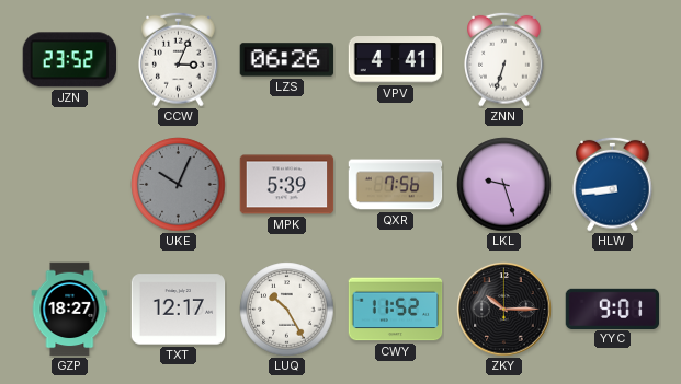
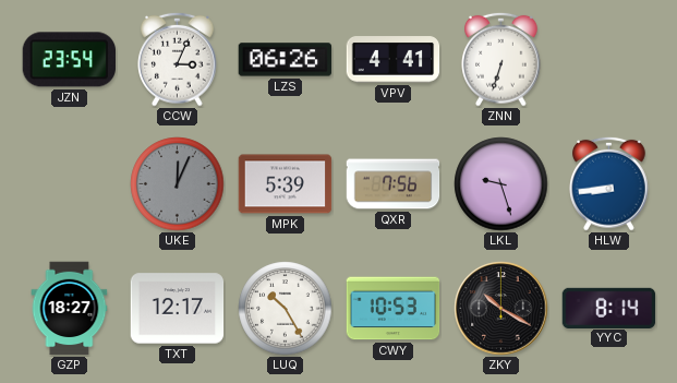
JZN: 23:52 -> 23:54
UKE: 10:04 -> 12:04
CWY: 11:52 -> 10:53
ZKY: 10:15 -> 10:20
YYC: 9:01 -> 8:14
